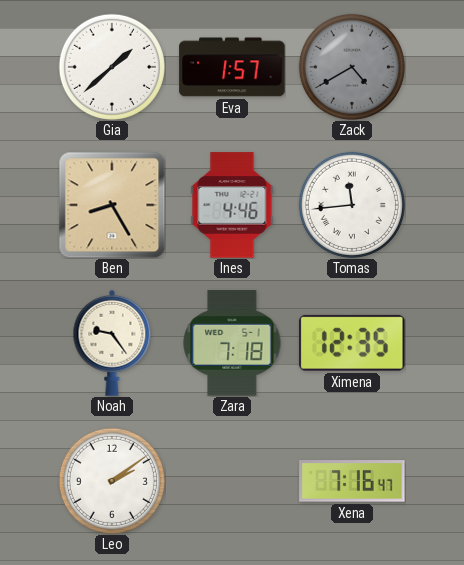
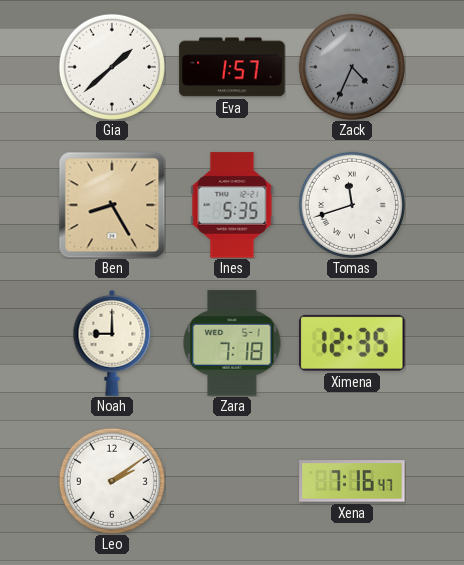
Zack: 4:40 -> 4:34
Ines: 4:46 -> 5:35
Tomas: 11:44 -> 11:42
Noah: 9:24 -> 9:00
